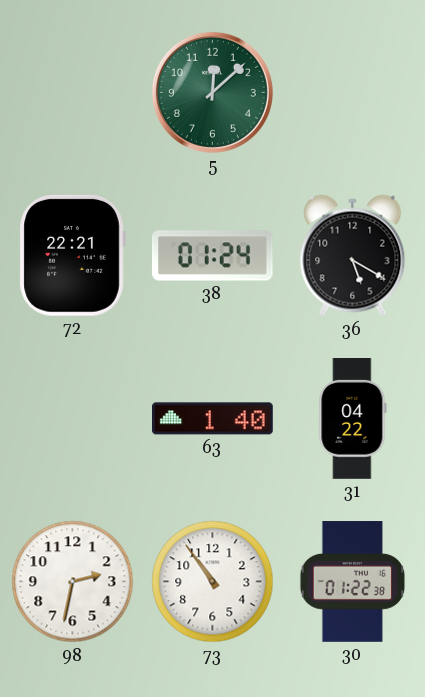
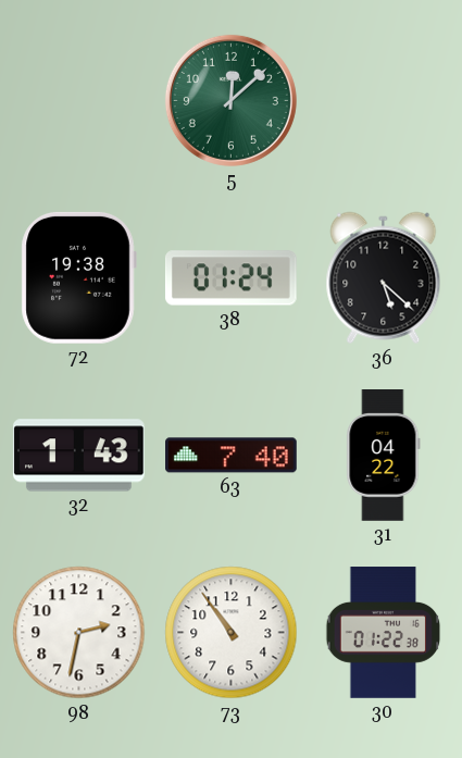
72: 22:21 -> 19:38
36: 5:20 -> 5:22
32: none -> 1:43
63: 1:40 -> 7:40
